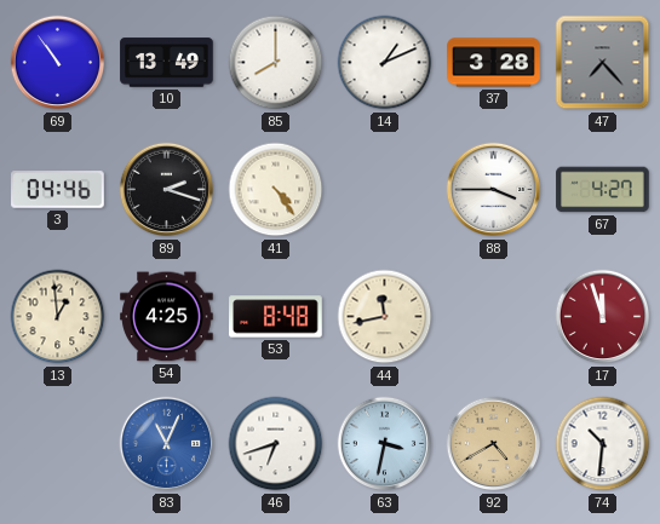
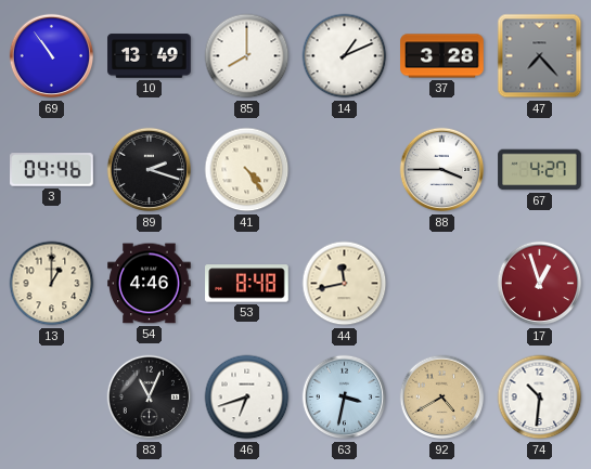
13: 12:59 -> 1:00
54: 4:25 -> 4:46
17: 11:57 -> 12:57
83 dial: blue -> black
